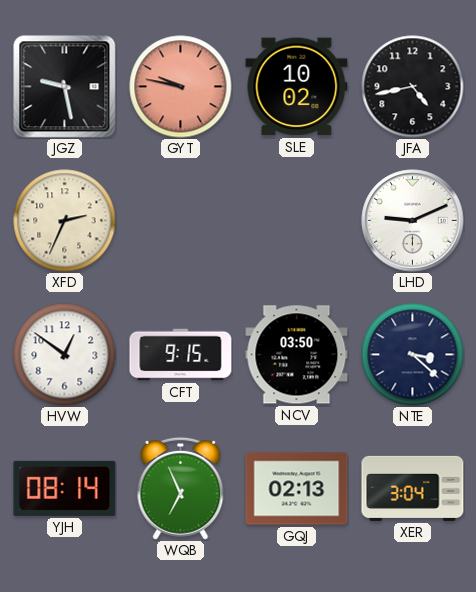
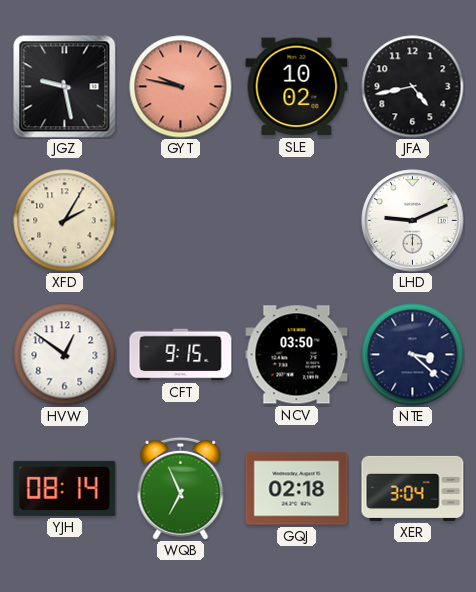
XFD: 2:34 -> 2:05
GQJ: 02:13 -> 02:18
